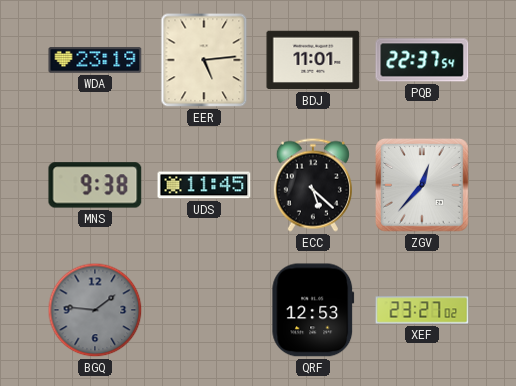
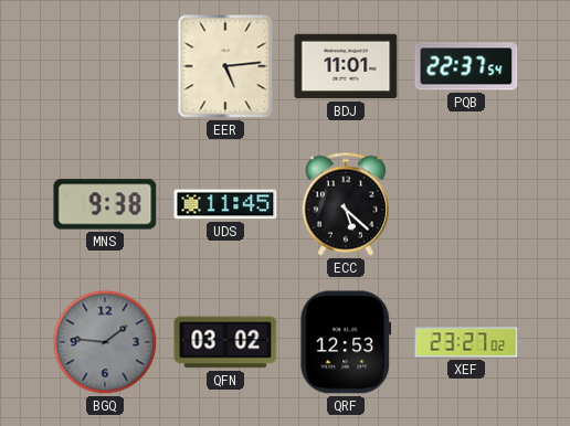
WDA: 23:19 -> none
ZGV: 12:37 -> none
QFN: none -> 03:02
